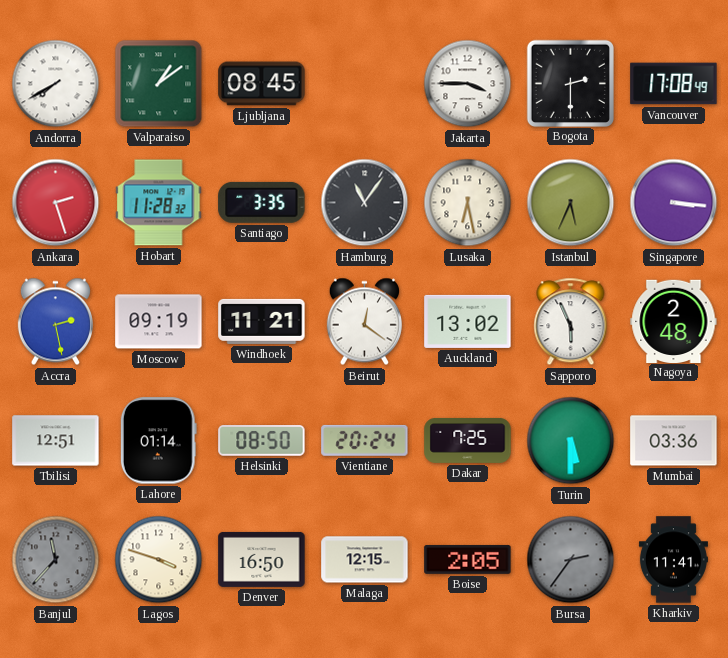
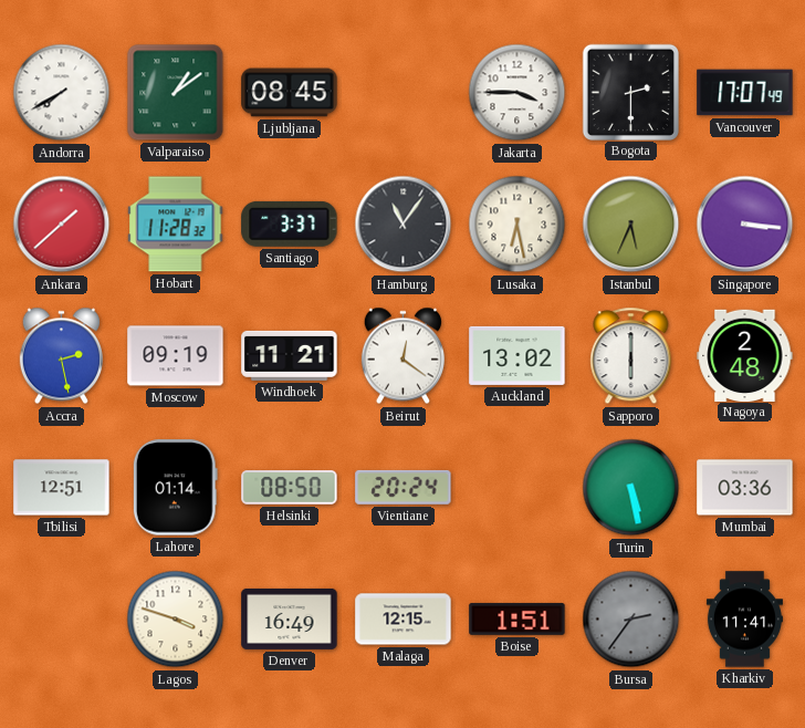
Vancouver: 17:08 -> 17:07
Ankara: 2:27 -> 1:38
Santiago: 3:35 -> 3:37
Sapporo: 5:56 -> 6:00
Dakar: 7:25 -> none
Turin: 5:30 -> 5:28
Banjul: 11:37 -> none
Denver: 16:50 -> 16:49
Boise: 2:05 -> 1:51
